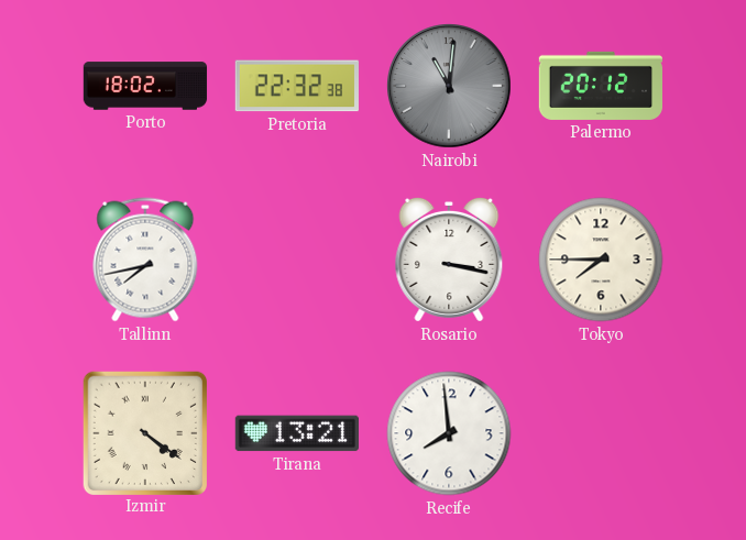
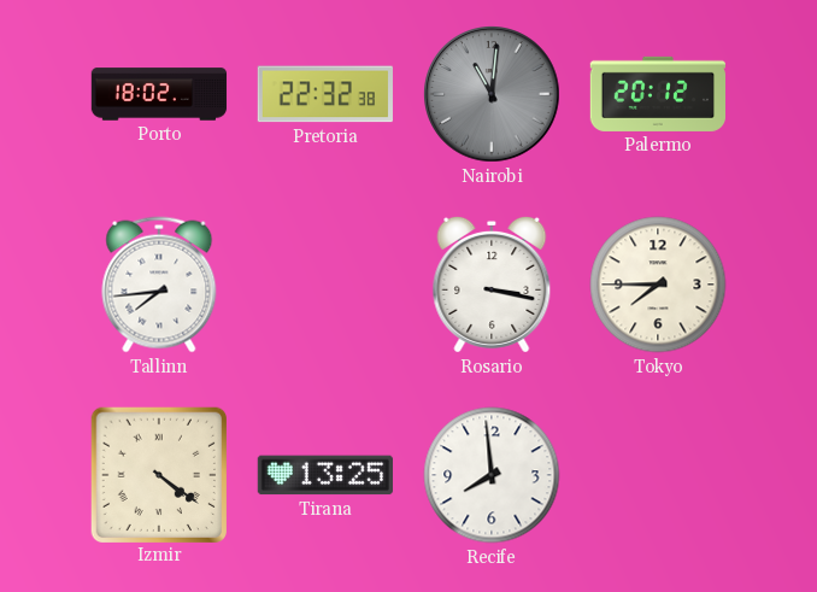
Tallinn: 7:43 -> 7:44
Tirana: 13:21 -> 13:25
